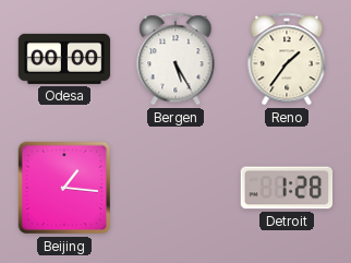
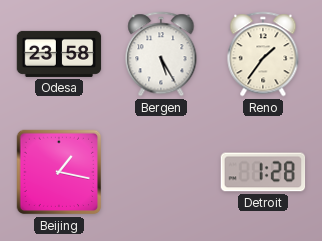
Odesa: 00:00 -> 23:58
Beijing: 1:16 -> 1:17
